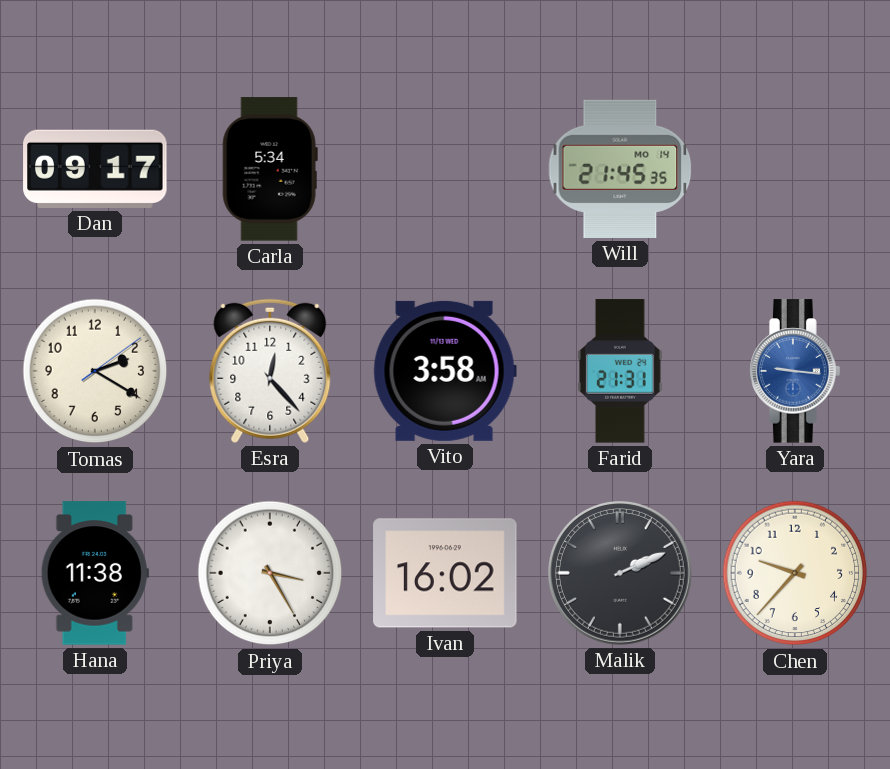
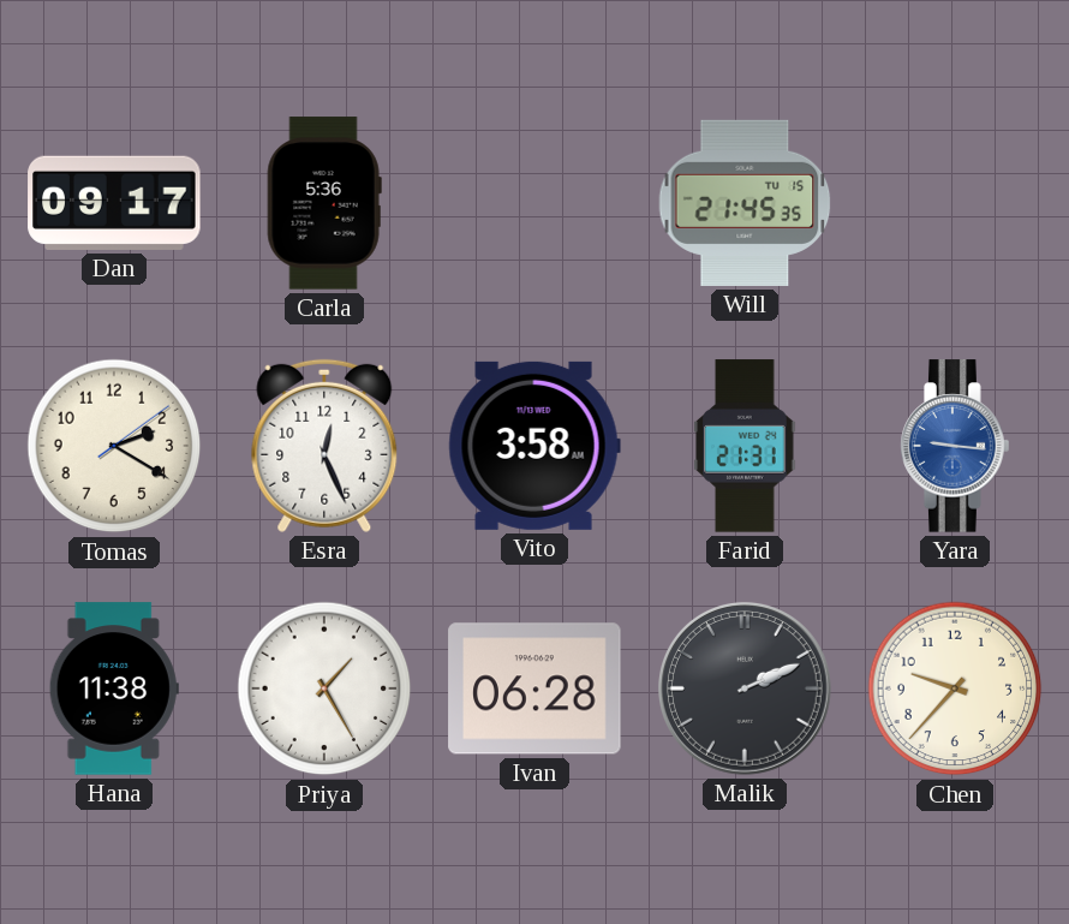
Carla: 5:34 -> 5:36
Will date: MO 14 -> TU 15
Esra: 12:23 -> 12:26
Priya: 3:25 -> 1:25
Ivan: 16:02 -> 06:28
